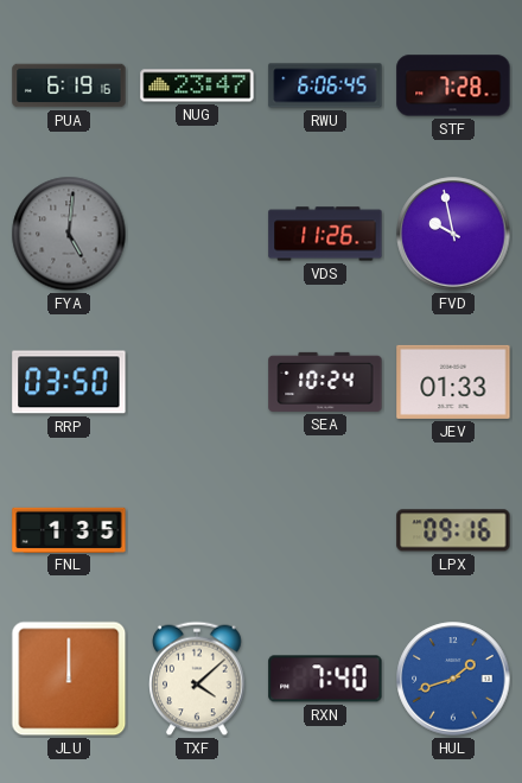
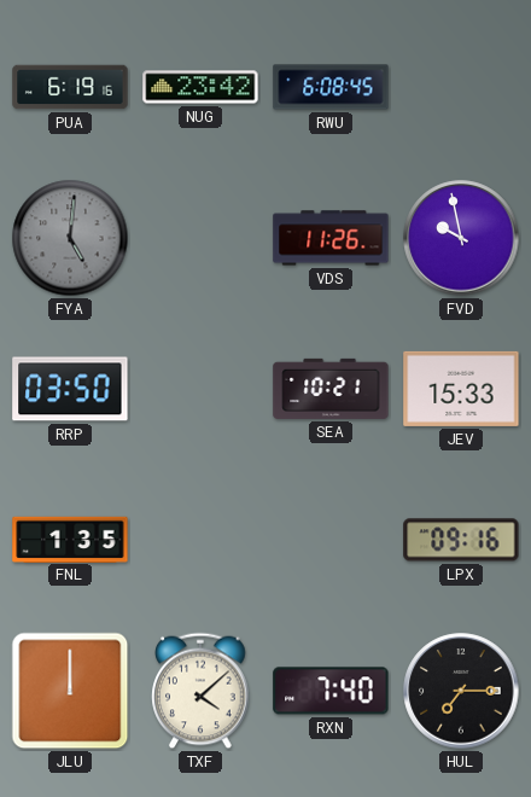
NUG: 23:47 -> 23:42
RWU: 6:06 -> 6:08
STF: 7:28 -> none
SEA: 10:24 -> 10:21
JEV: 01:33 -> 15:33
HUL: 1:42 -> 7:15
HUL dial: blue -> black
